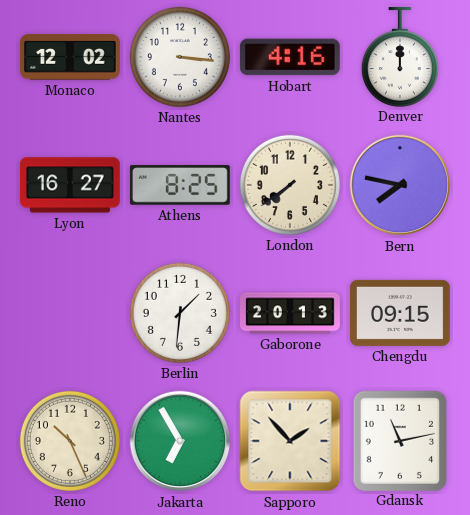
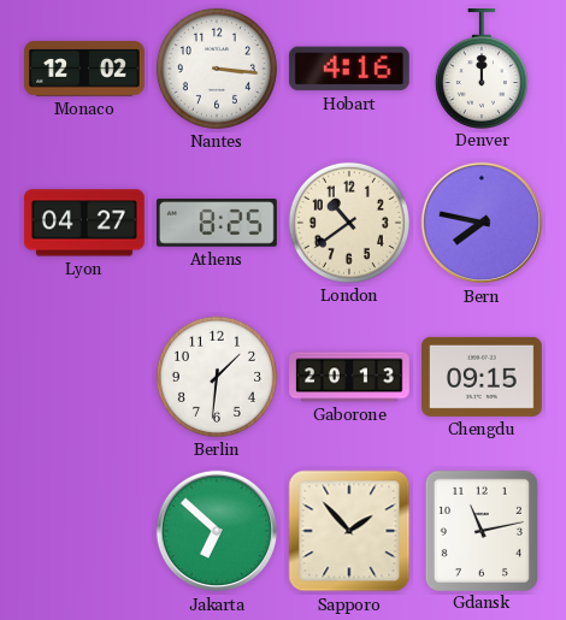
Lyon: 16:27 -> 04:27
London: 7:39 -> 10:39
Reno: 10:26 -> none
Jakarta: 6:55 -> 6:52
